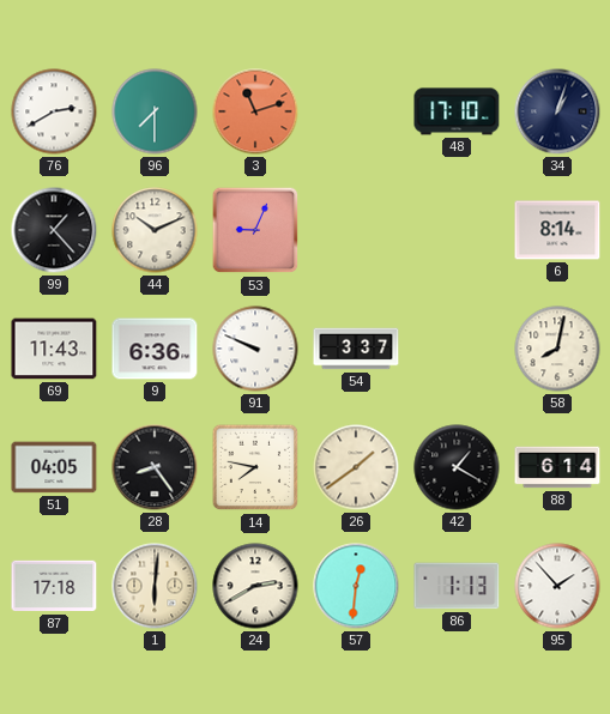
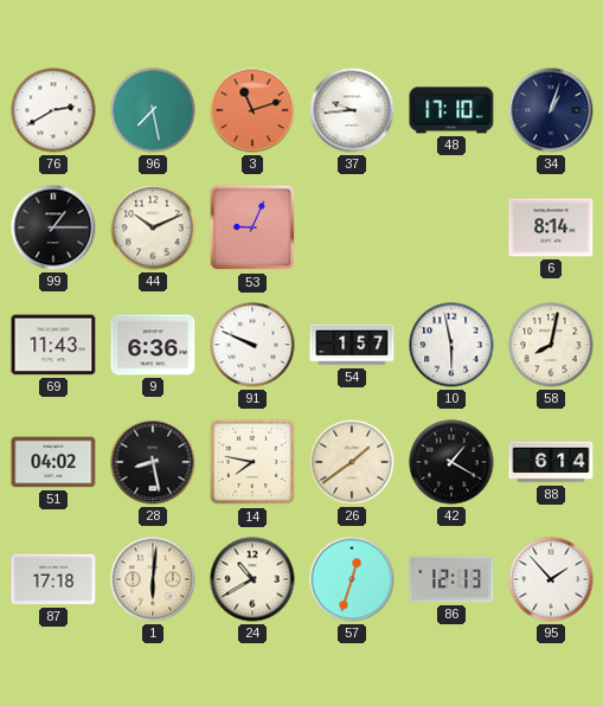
96: 7:30 -> 7:28
37: none -> 9:44
99: 1:23 -> 1:15
54: 3:37 -> 1:57
10: none -> 5:58
51: 04:05 -> 04:02
28: 8:24 -> 8:28
24: 2:40 -> 10:40
57: 12:31 -> 12:33
86: 1:13 -> 12:13
